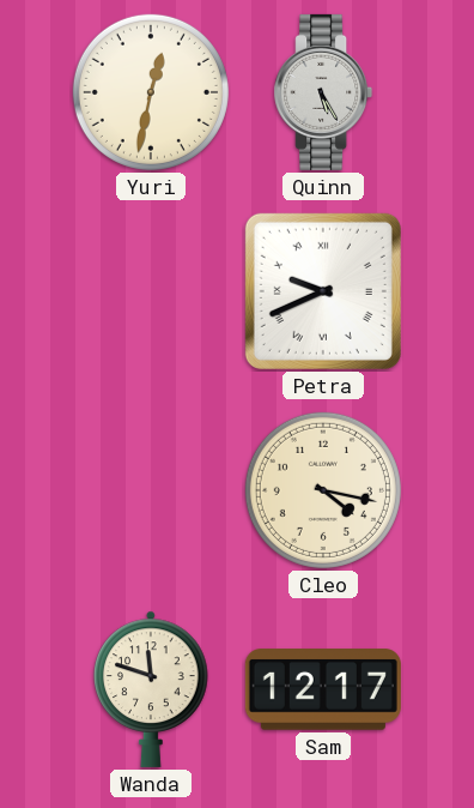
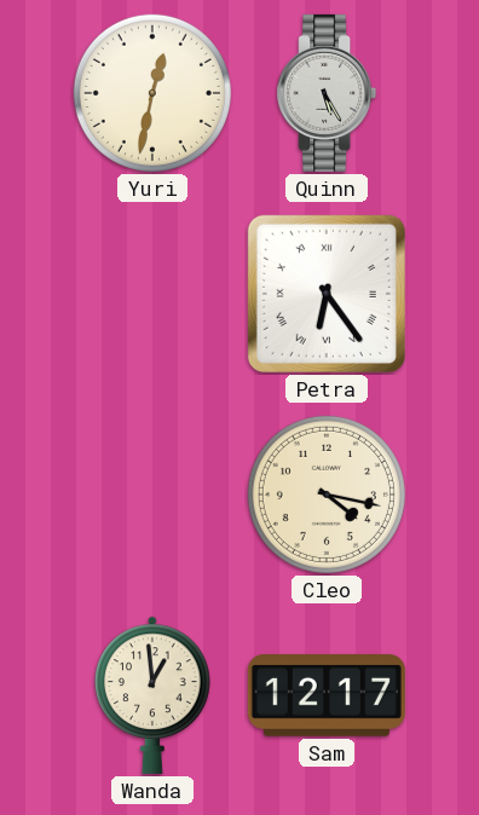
Petra: 9:41 -> 6:24
Wanda: 11:48 -> 12:59
